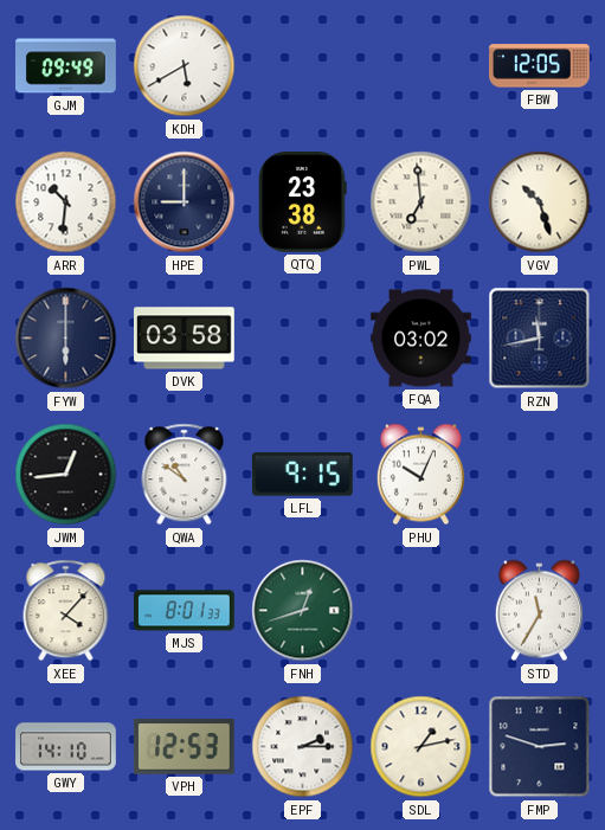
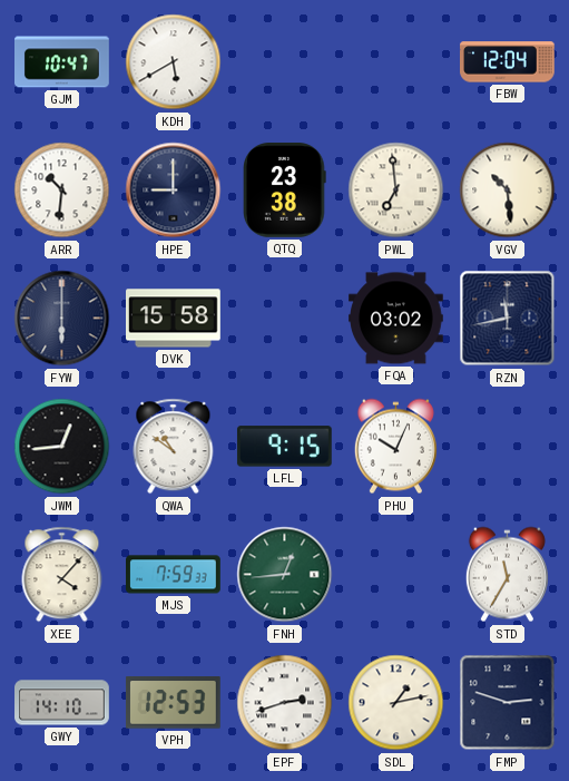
GJM: 09:49 -> 10:47
FBW: 12:05 -> 12:04
VGV: 10:27 -> 10:29
DVK: 03:58 -> 15:58
MJS: 8:01 -> 7:59
FNH: 12:42 -> 12:44
EPF: 2:15 -> 2:42
